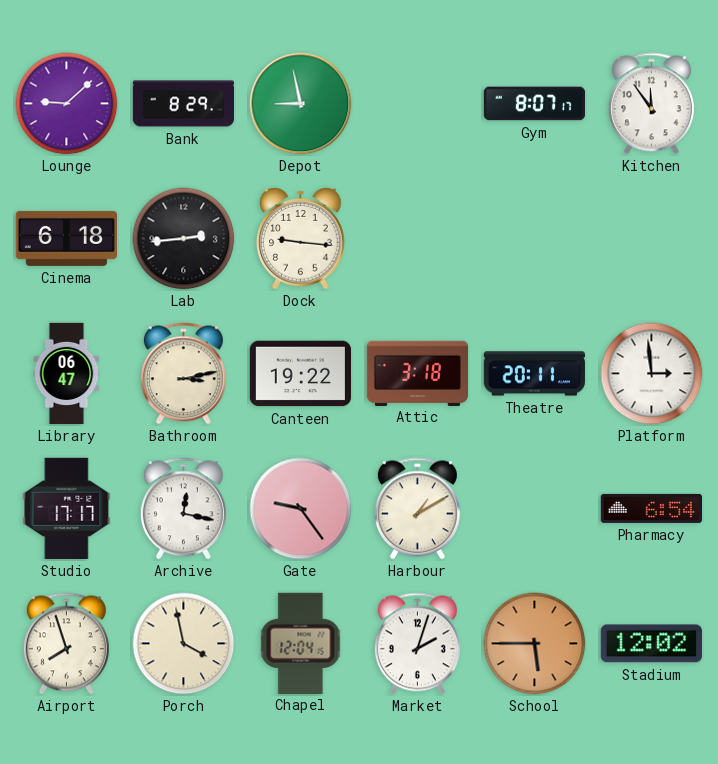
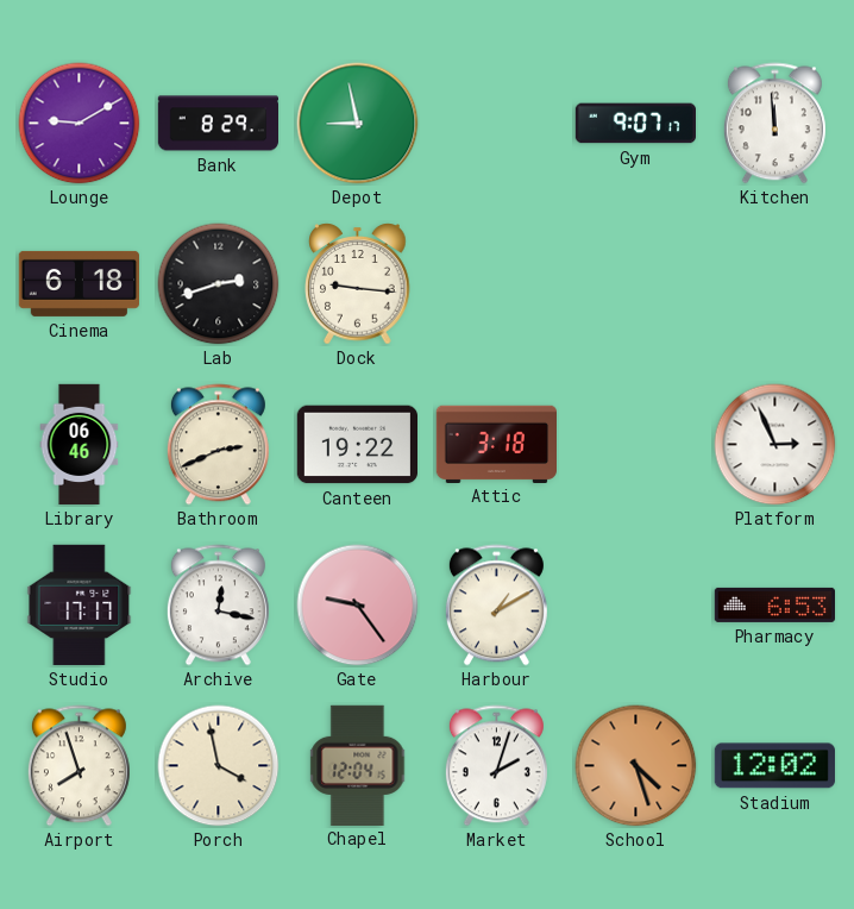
Lounge: 9:08 -> 9:10
Gym: 8:07 -> 9:07
Kitchen: 11:54 -> 11:59
Lab: 2:44 -> 2:42
Library: 06:47 -> 06:46
Bathroom: 3:13 -> 2:41
Theatre: 20:11 -> none
Platform: 2:59 -> 2:56
Pharmacy: 6:54 -> 6:53
School: 5:45 -> 4:27
